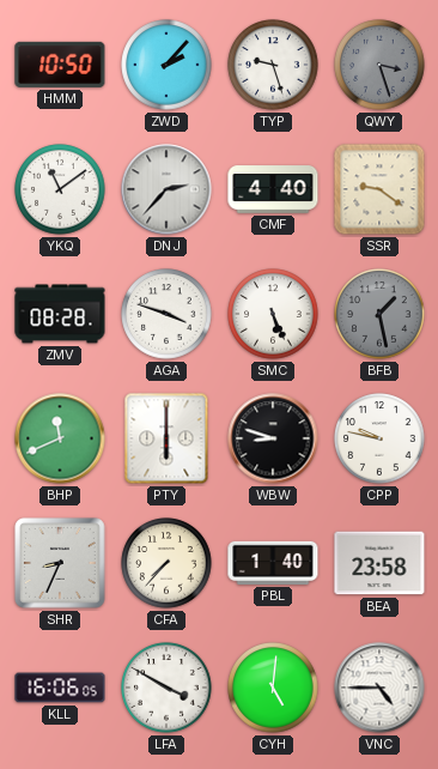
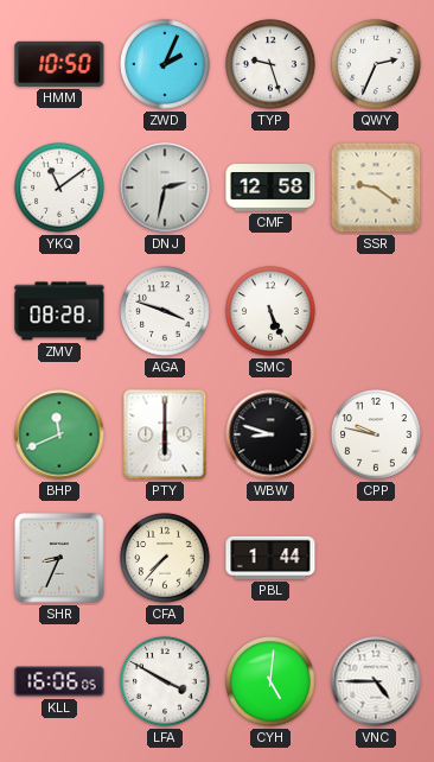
ZWD: 2:07 -> 2:04
QWY: 3:27 -> 2:34
QWY dial: grey -> white
DNJ: 2:37 -> 2:32
CMF: 4:40 -> 12:58
BFB: 1:28 -> none
PBL: 1:40 -> 1:44
BEA: 23:58 -> none
